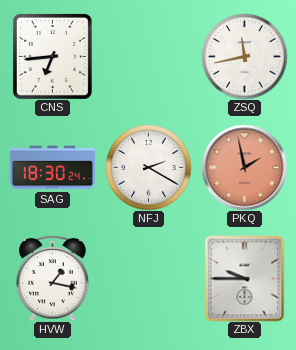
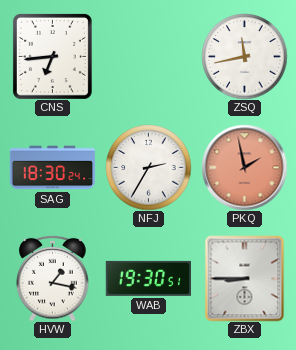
NFJ: 2:20 -> 2:35
WAB: none -> 19:30
ZBX: 9:45 -> 8:45
